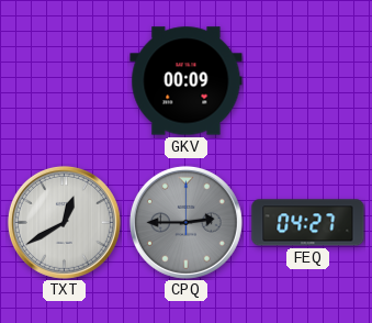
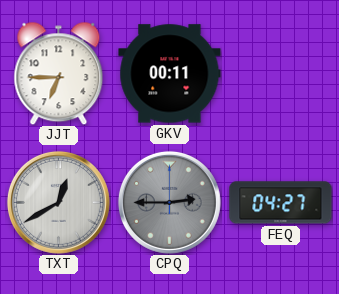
JJT: none -> 6:45
GKV: 00:09 -> 00:11
